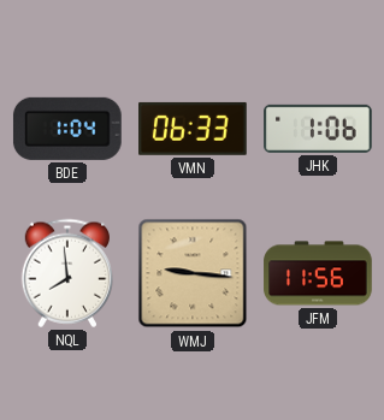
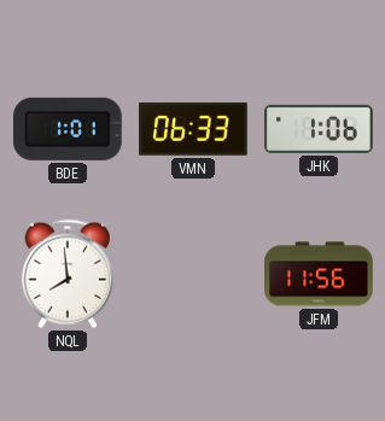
BDE: 1:04 -> 1:01
WMJ: 9:16 -> none
